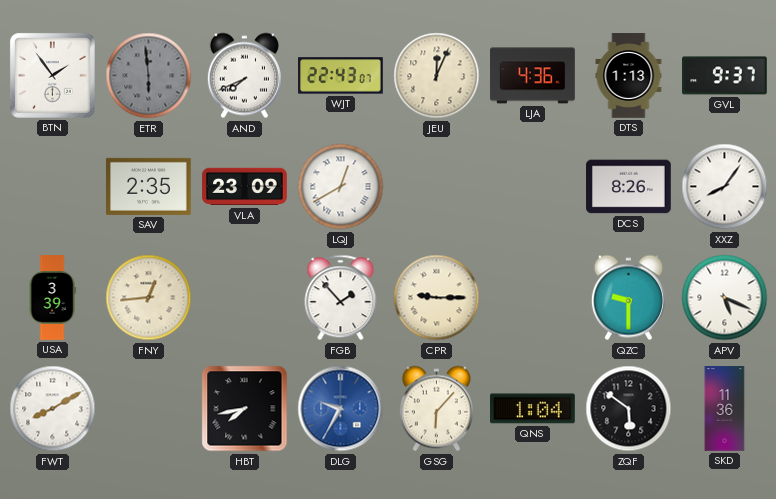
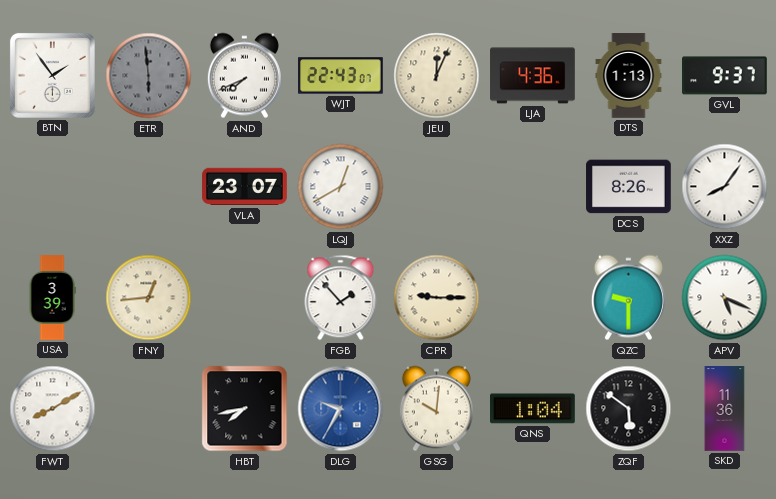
SAV: 2:35 -> none
VLA: 23:09 -> 23:07
GSG: 6:07 -> 10:01
